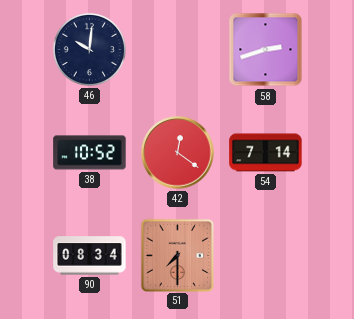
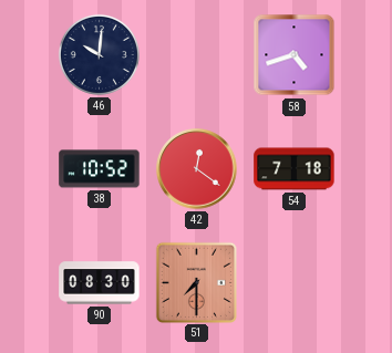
58: 2:42 -> 4:42
54: 7:14 -> 7:18
90: 08:34 -> 08:30
